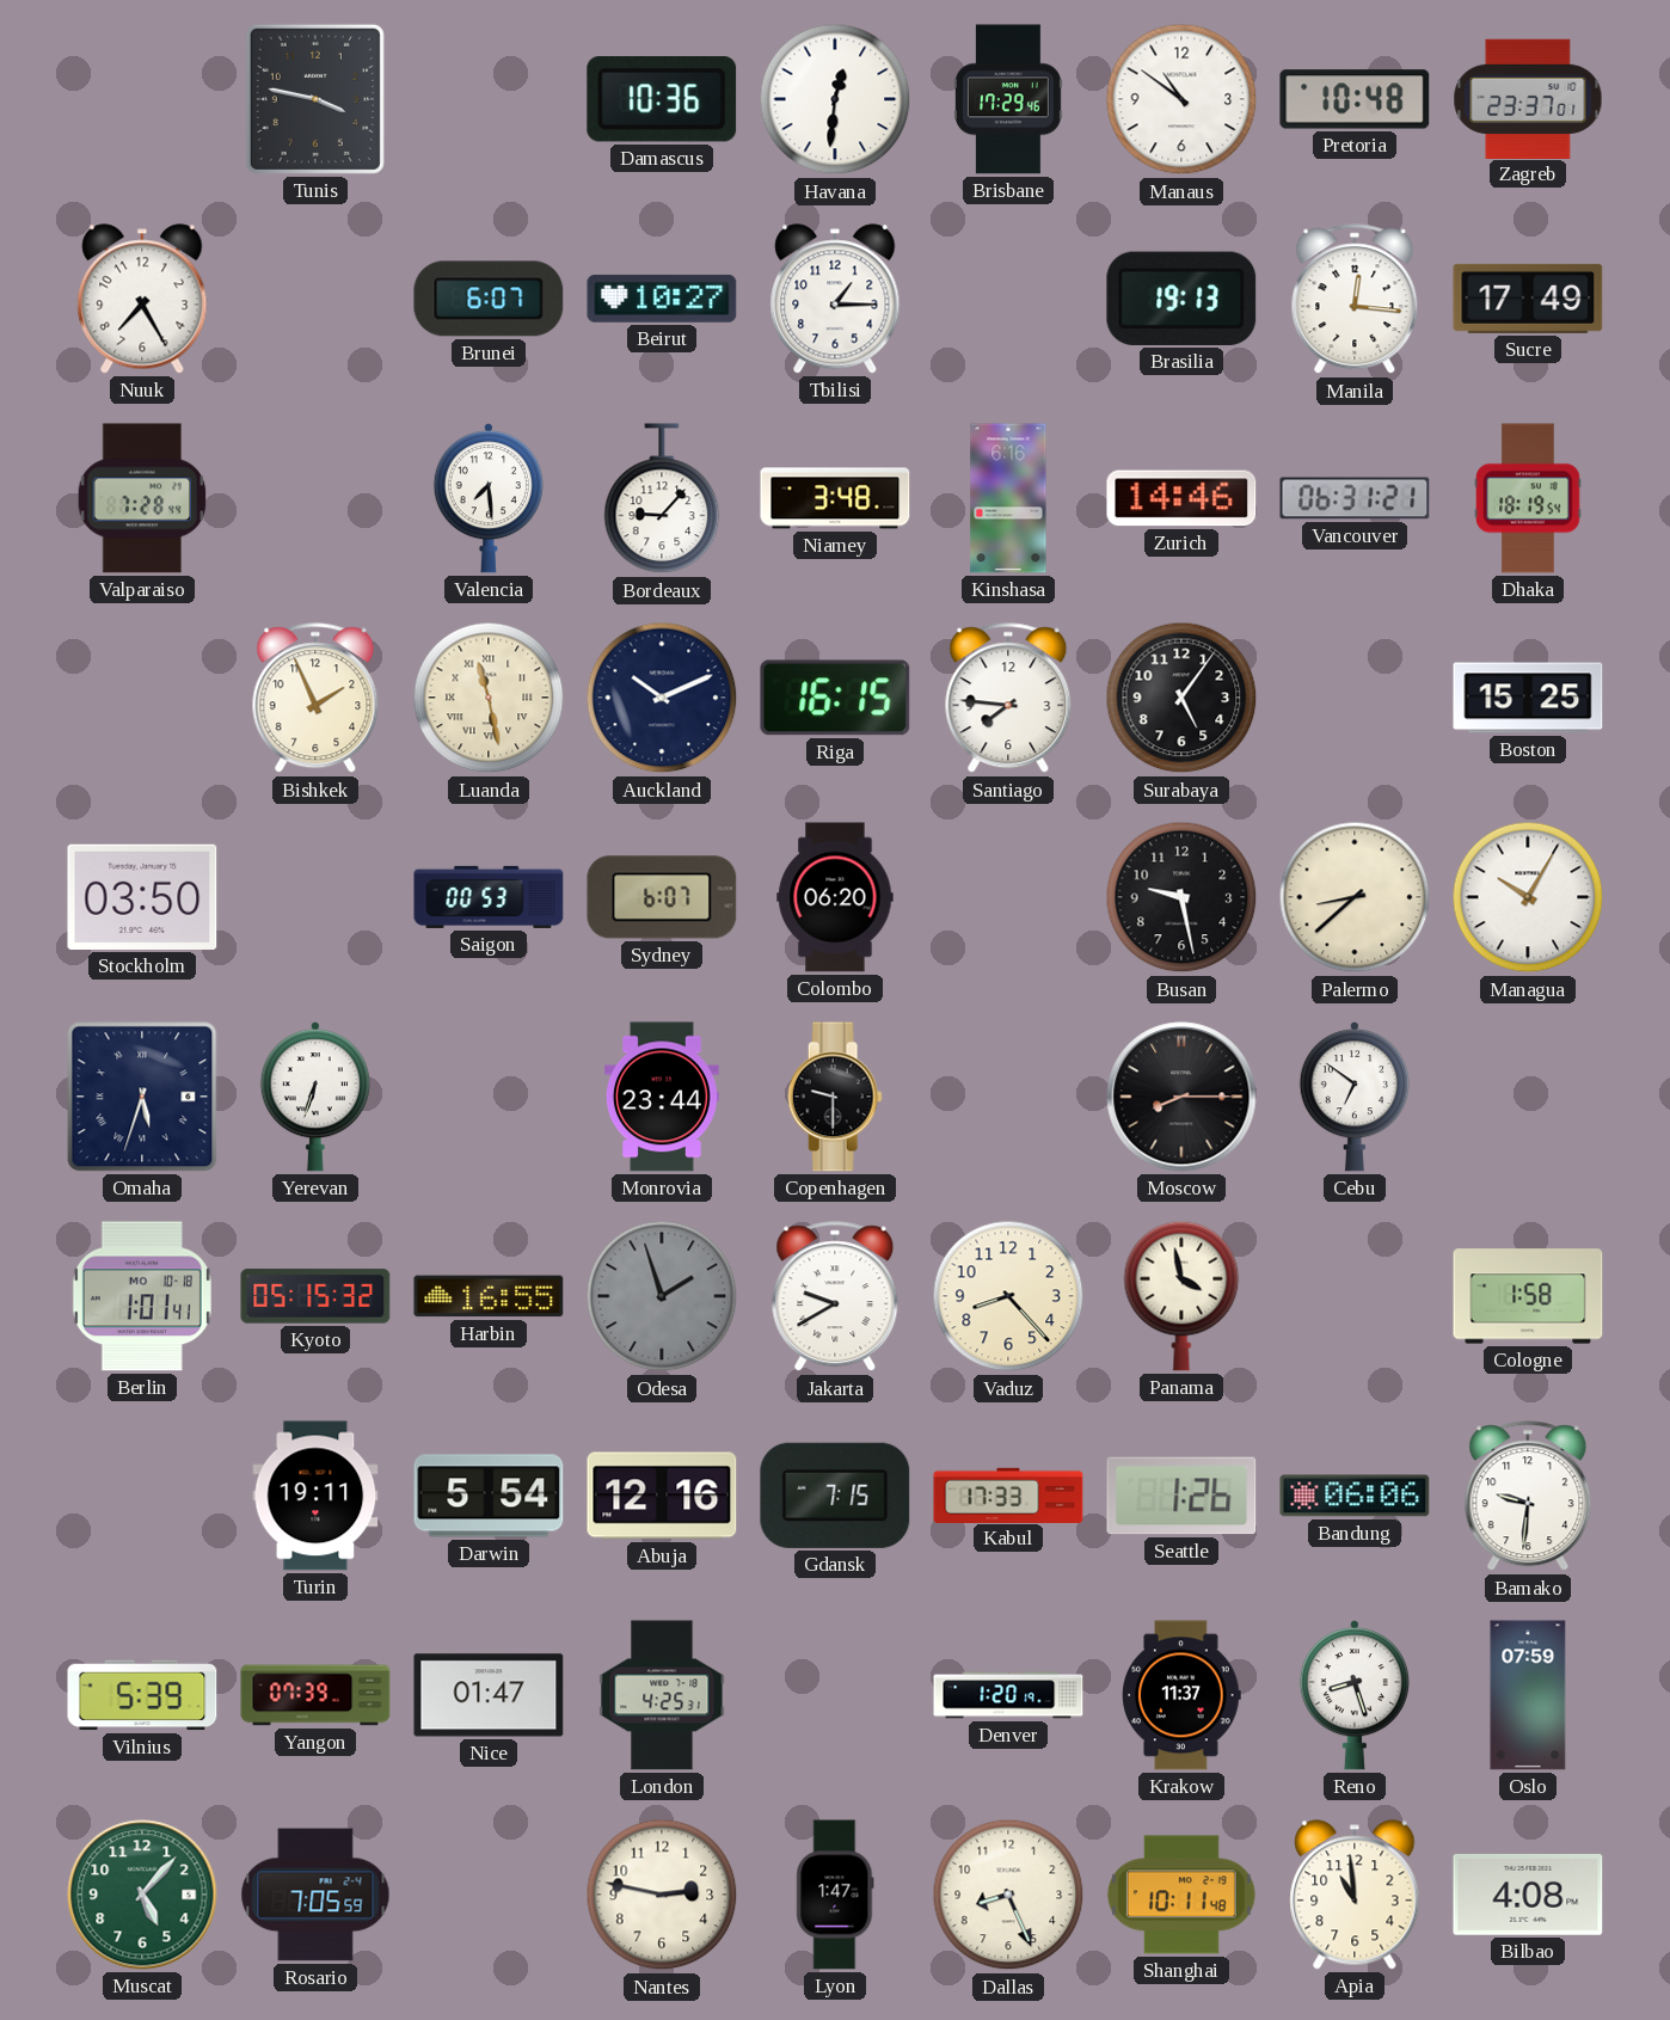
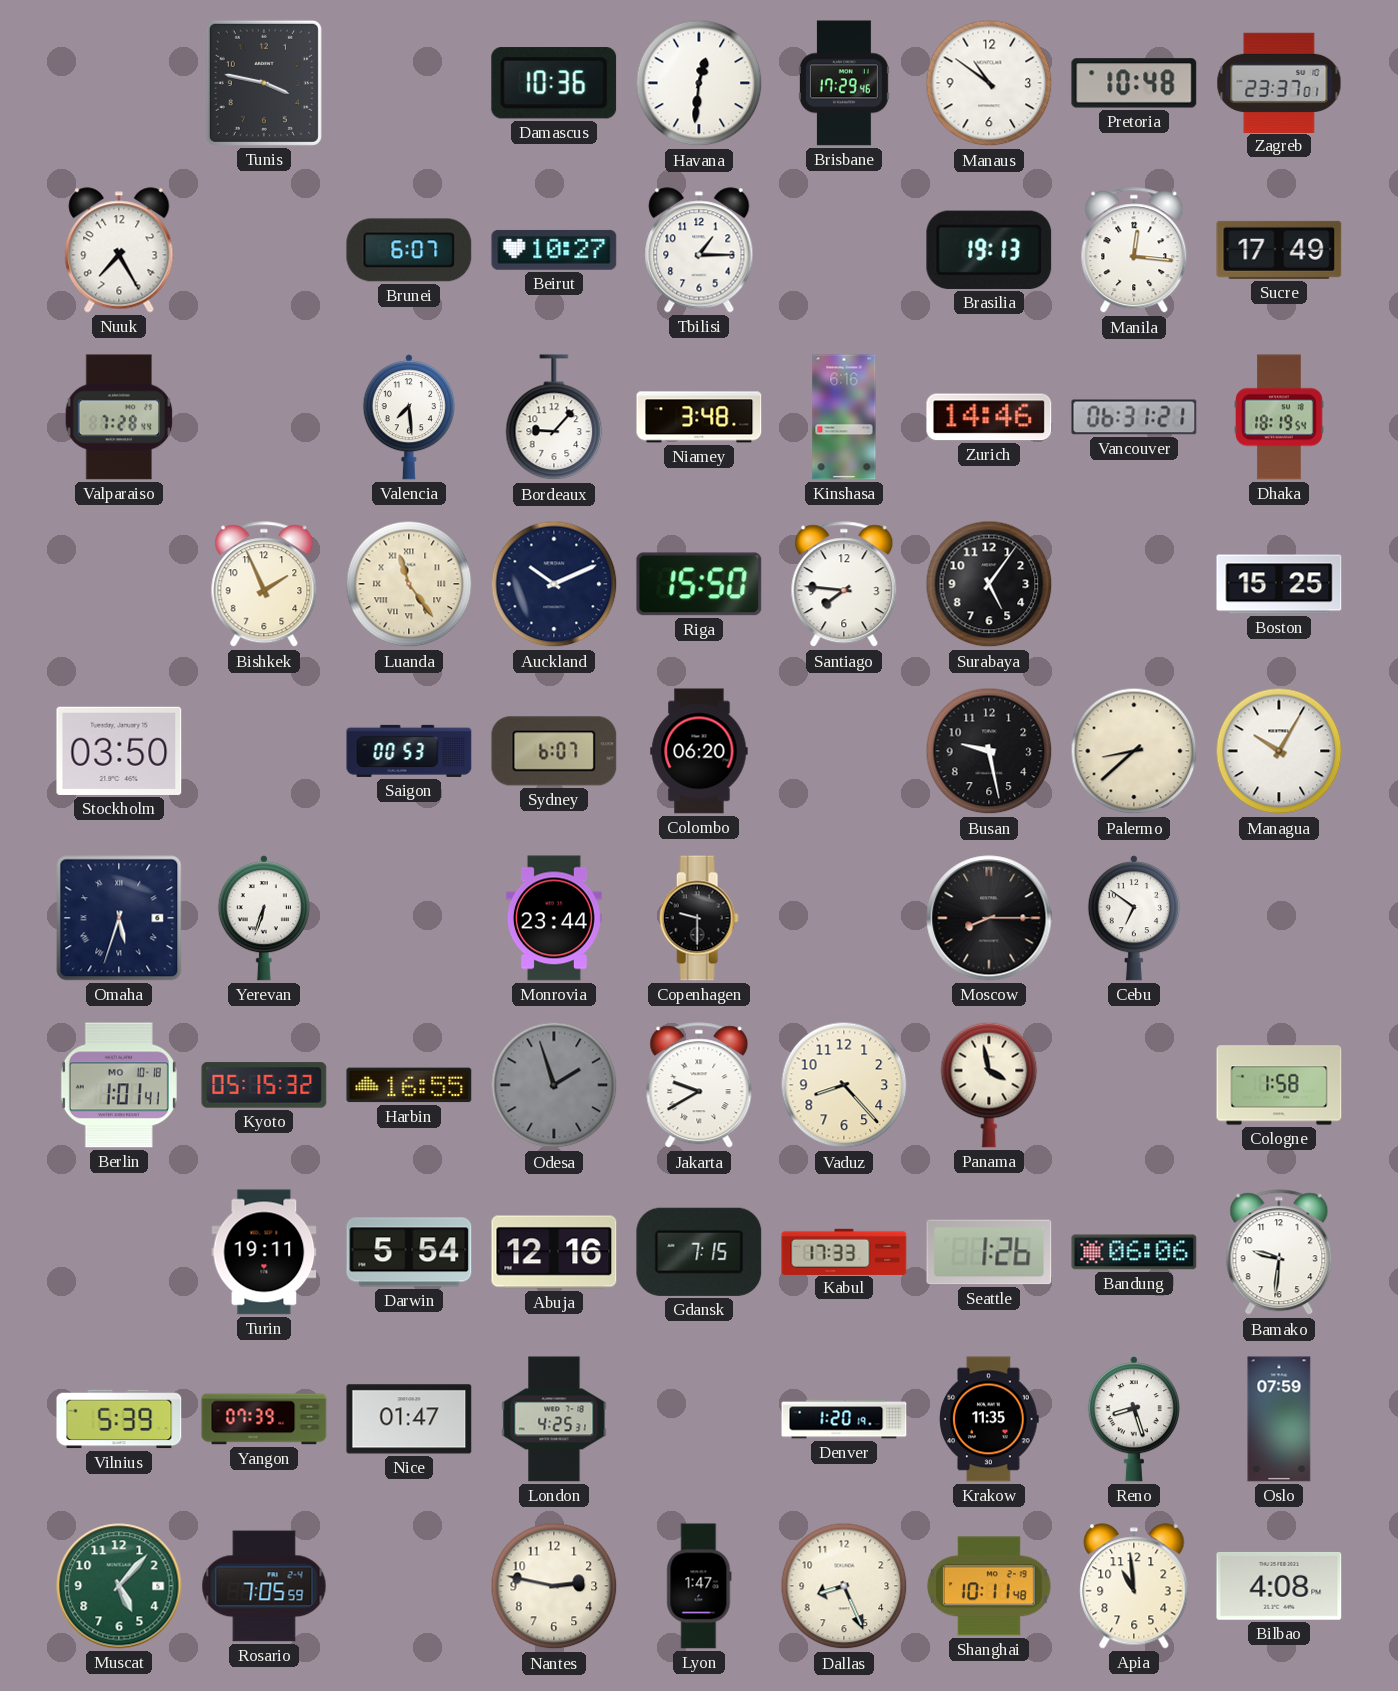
Luanda: 11:28 -> 11:24
Riga: 16:15 -> 15:50
Krakow: 11:37 -> 11:35
